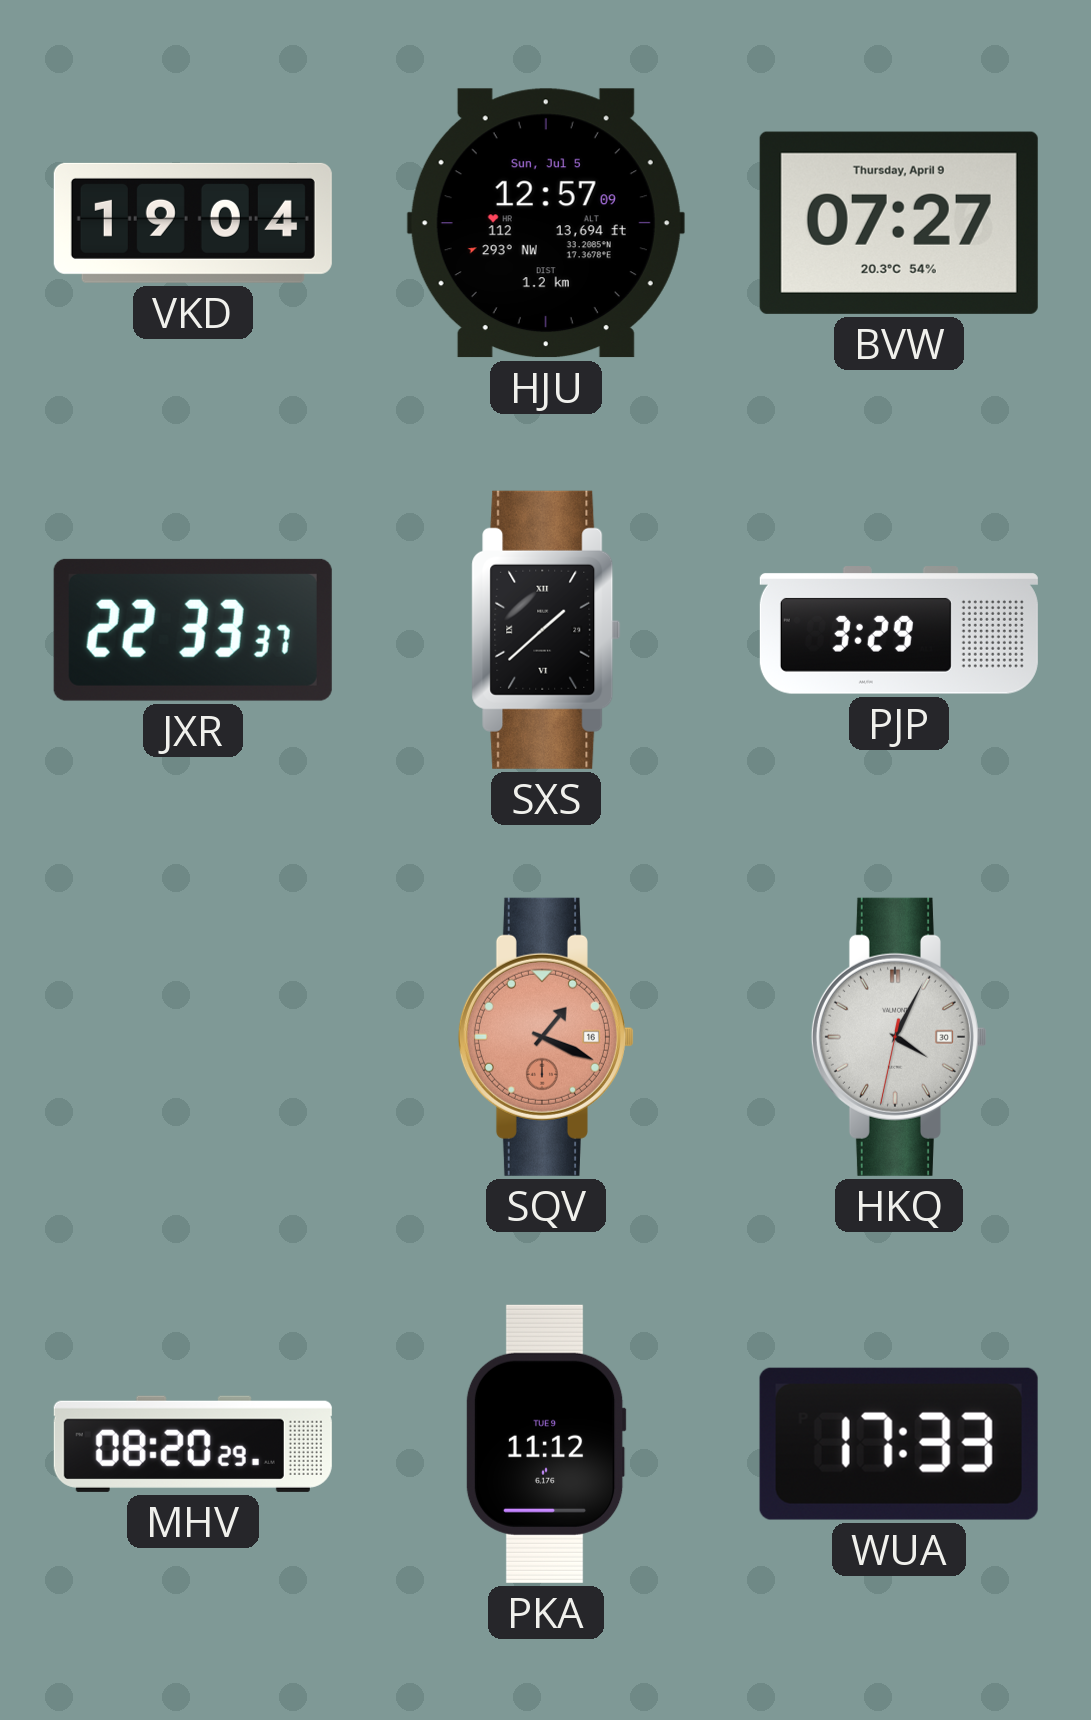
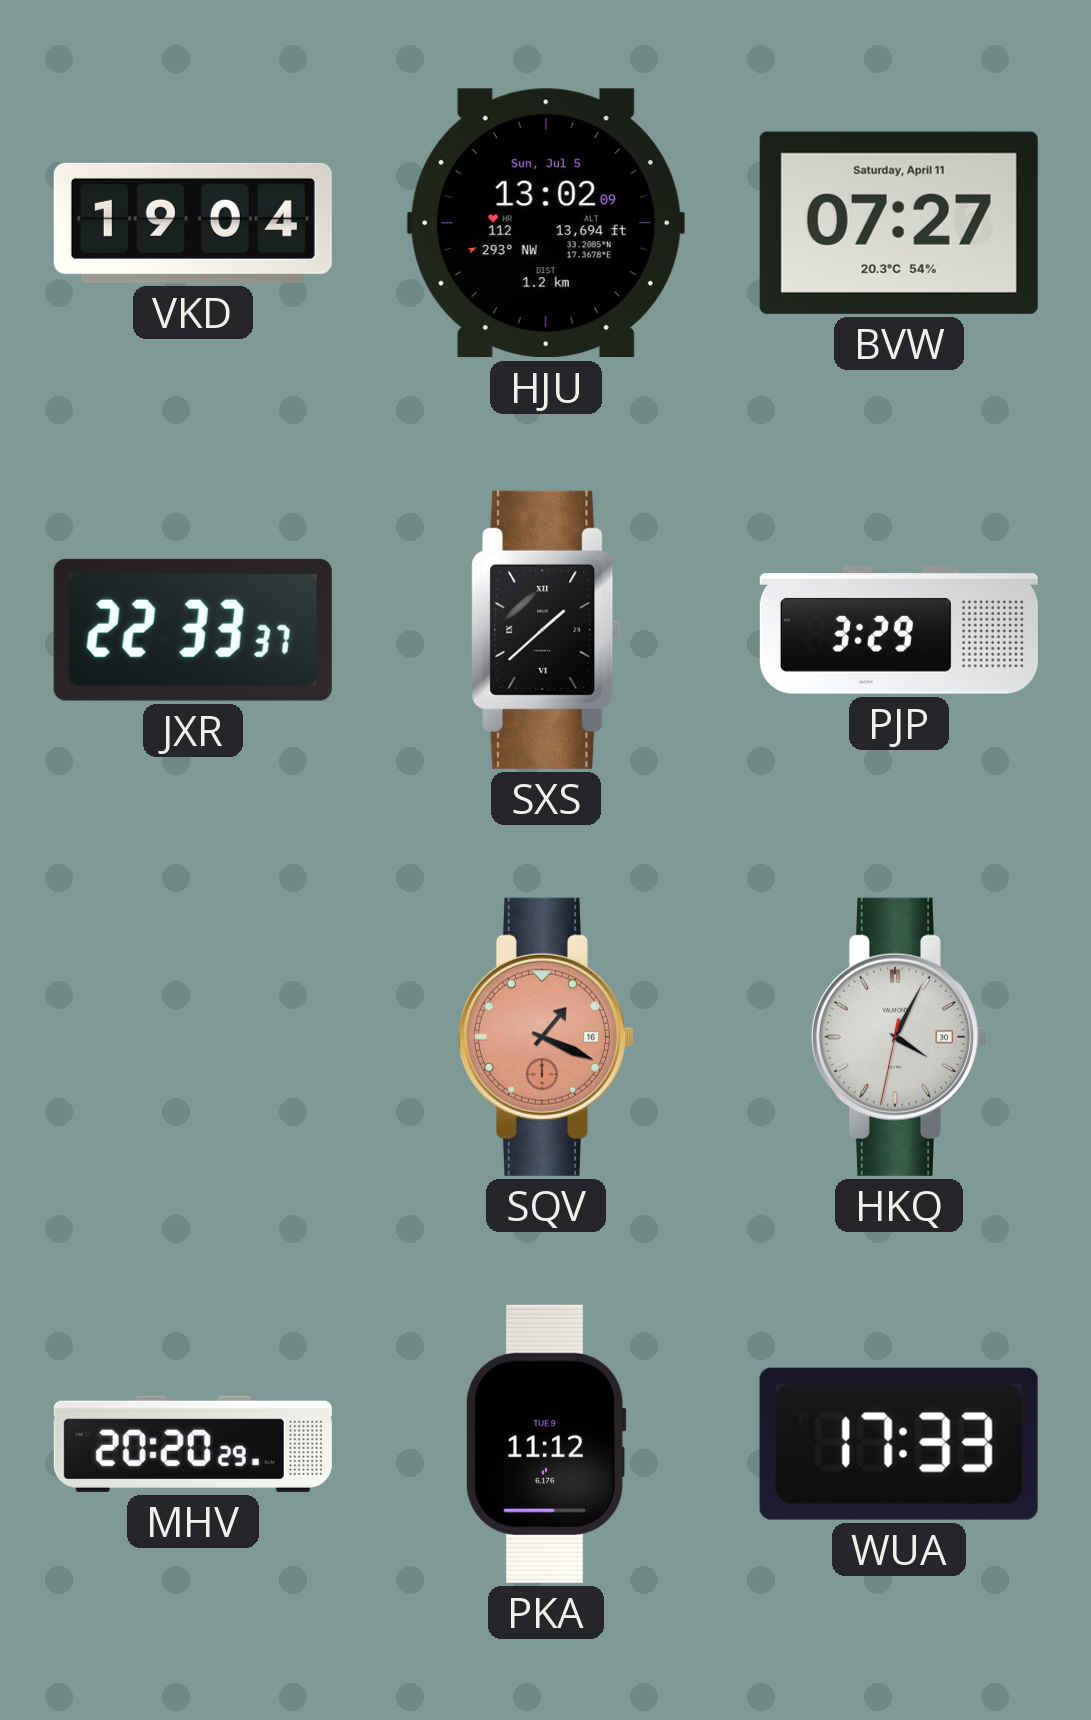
HJU: 12:57 -> 13:02
BVW date: Thursday, April 9 -> Saturday, April 11
MHV: 08:20 -> 20:20
